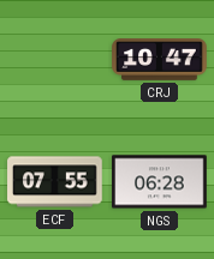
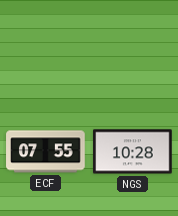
CRJ: 10:47 -> none
NGS: 06:28 -> 10:28
